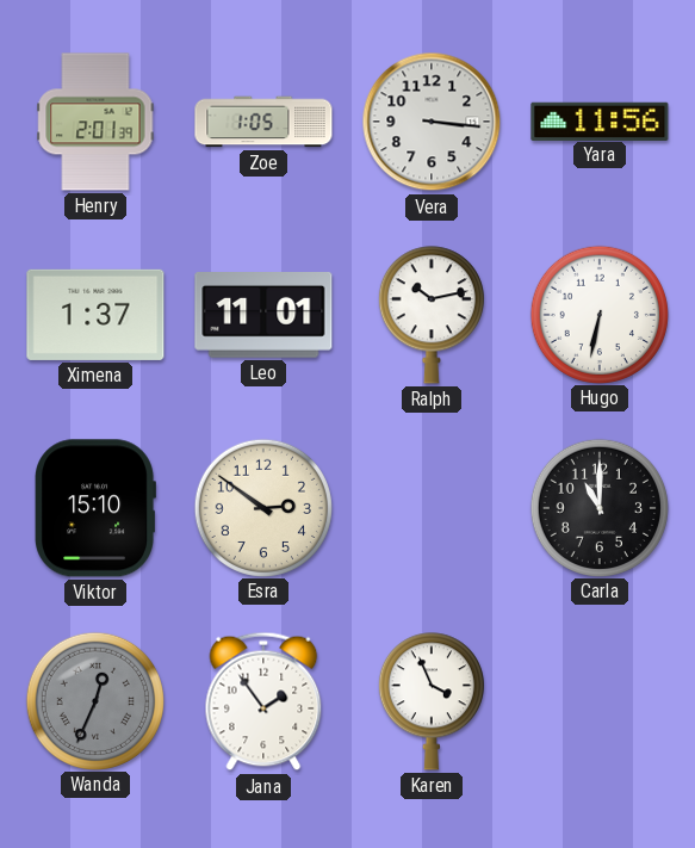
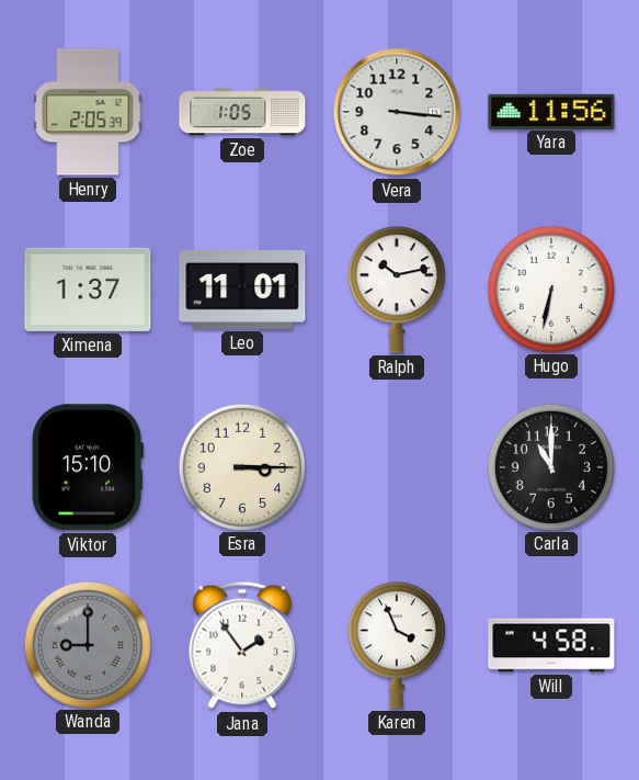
Henry: 2:01 -> 2:05
Esra: 2:51 -> 3:15
Wanda: 12:34 -> 9:00
Will: none -> 4:58
